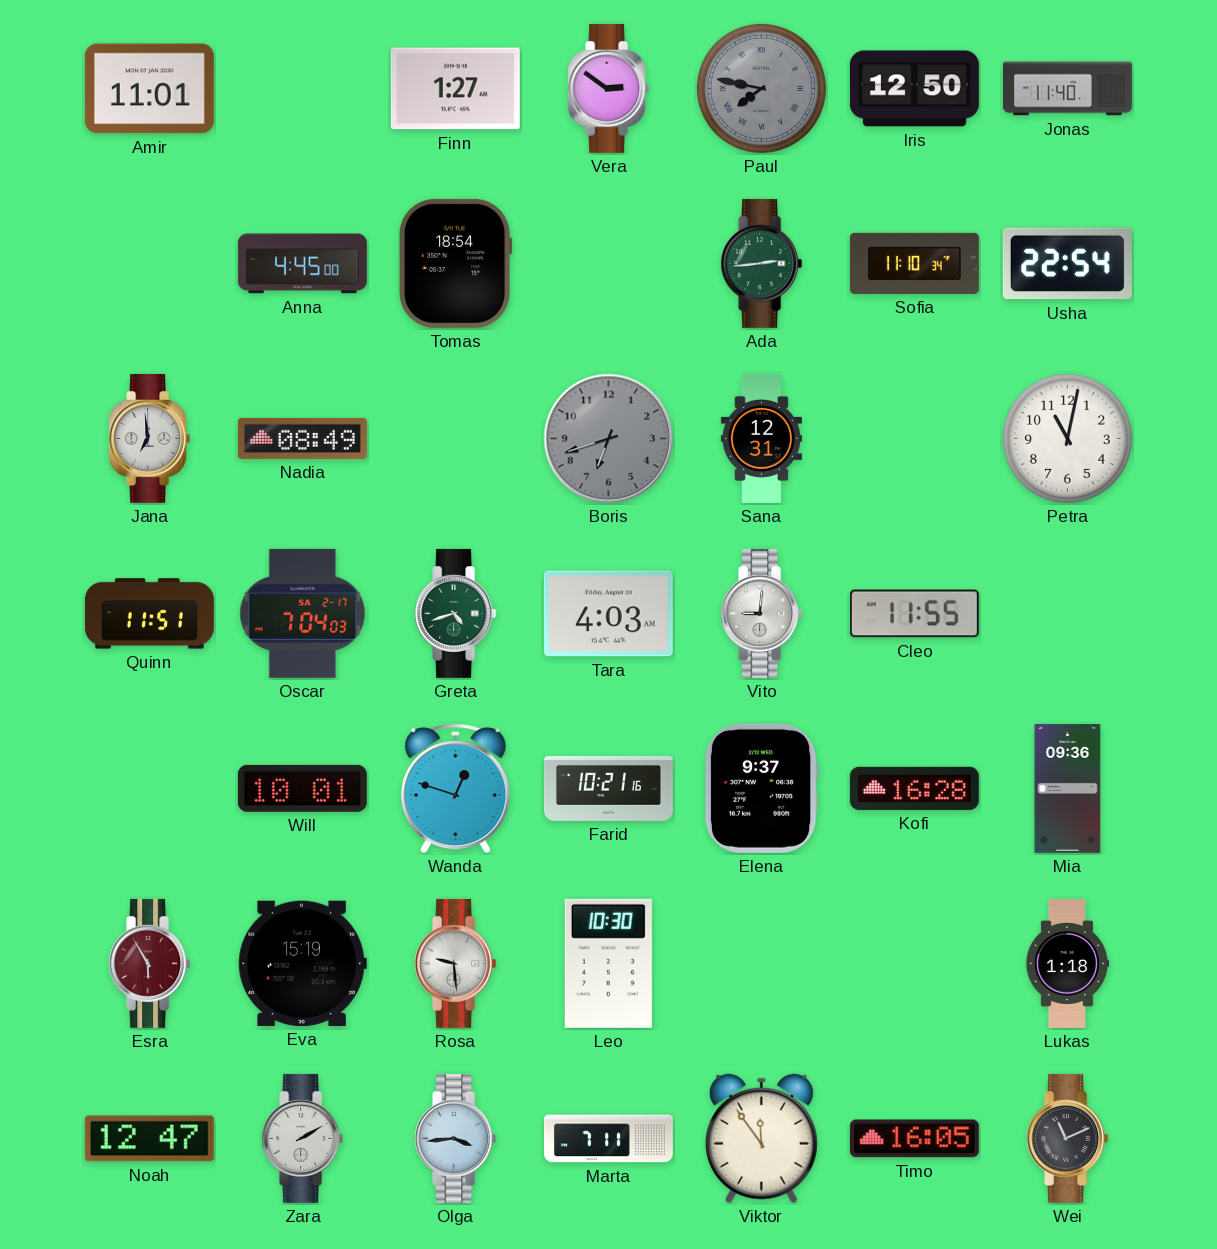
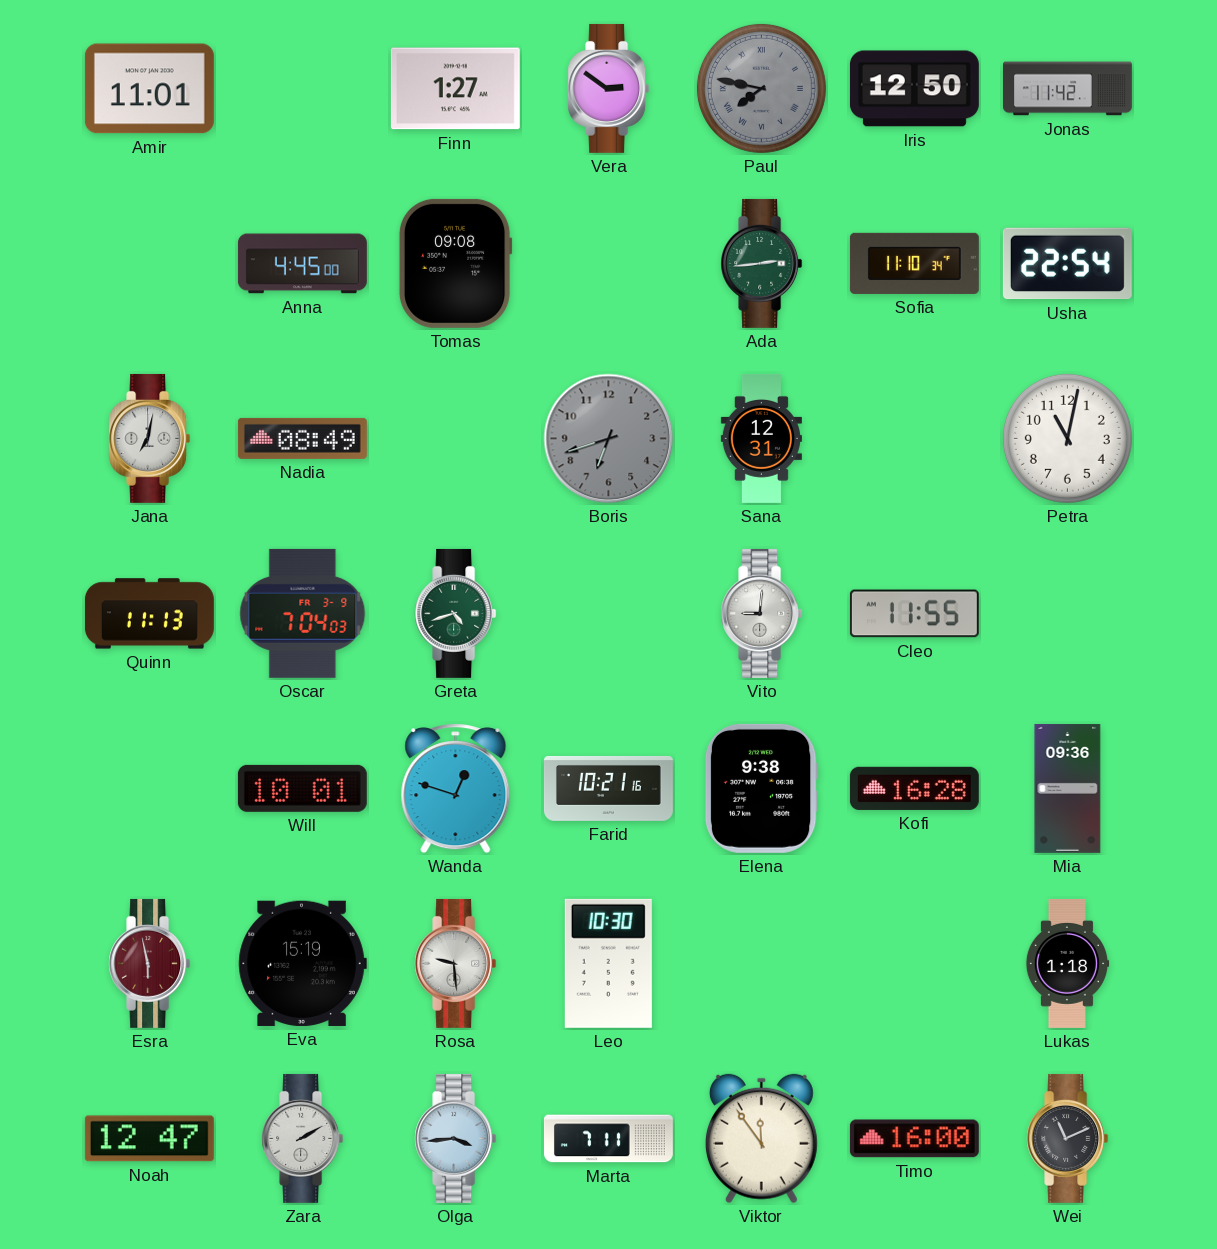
Jonas: 11:40 -> 11:42
Tomas: 18:54 -> 09:08
Jana: 6:59 -> 7:02
Quinn: 11:51 -> 11:13
Oscar date: SA 2-17 -> FR 3-9
Tara: 4:03 -> none
Elena: 9:37 -> 9:38
Esra: 5:55 -> 5:58
Timo: 16:05 -> 16:00
